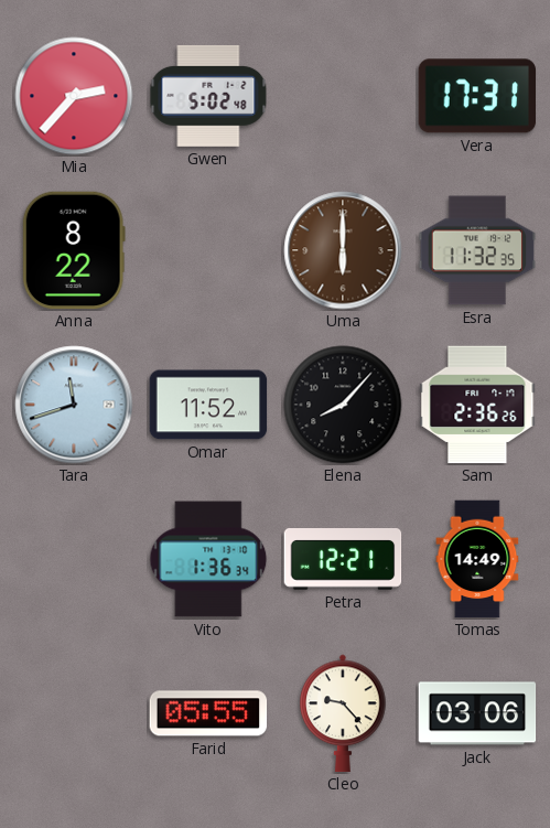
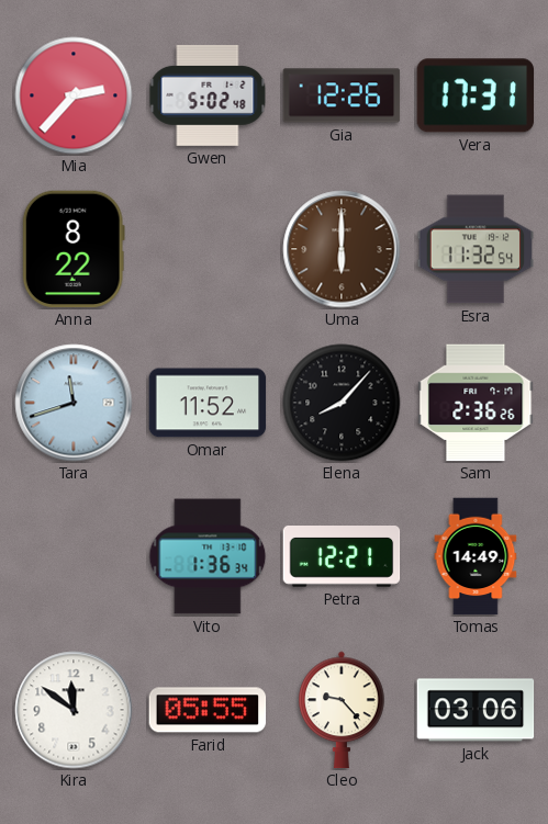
Gia: none -> 12:26
Esra: 11:32:35 -> 11:32:54
Kira: none -> 11:51
